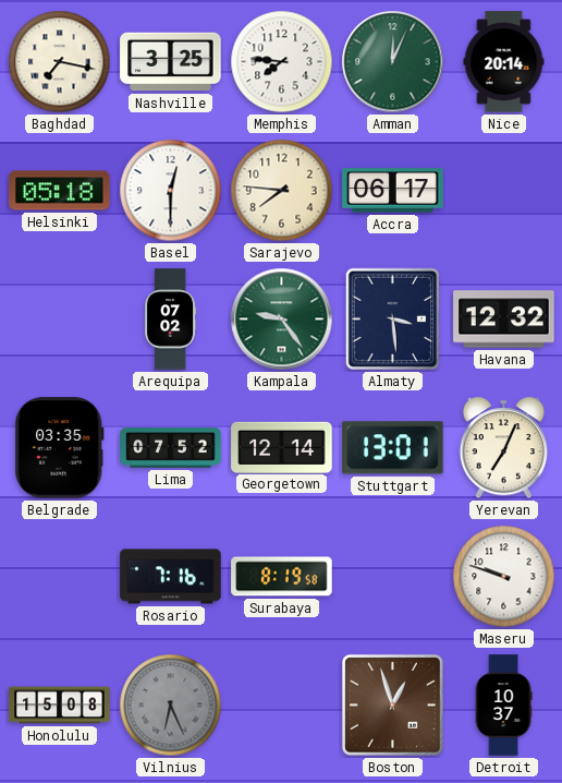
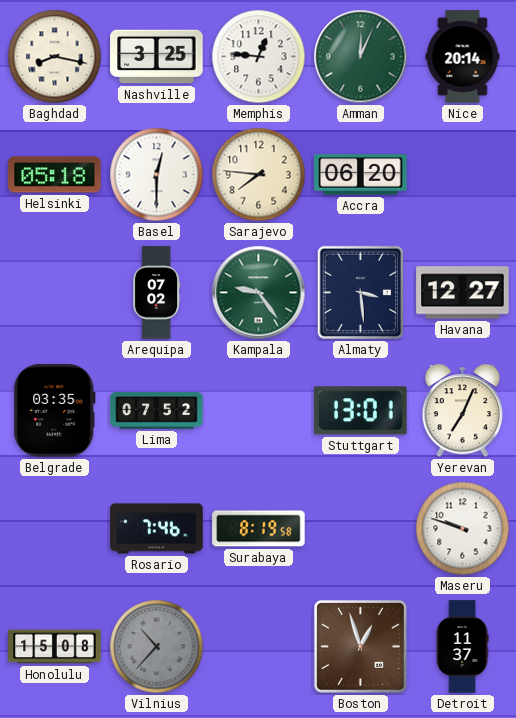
Baghdad: 7:17 -> 8:17
Memphis: 7:46 -> 12:46
Accra: 06:17 -> 06:20
Havana: 12:32 -> 12:27
Georgetown: 12:14 -> none
Rosario: 7:16 -> 7:46
Vilnius: 6:26 -> 10:37
Detroit: 10:37 -> 11:37
